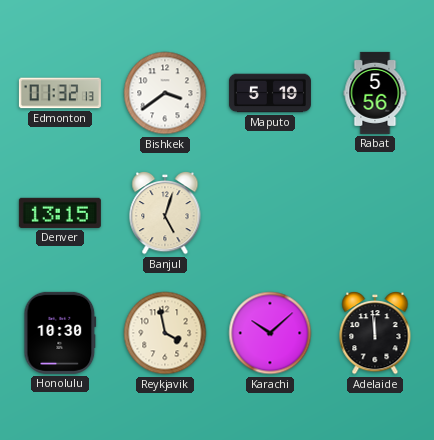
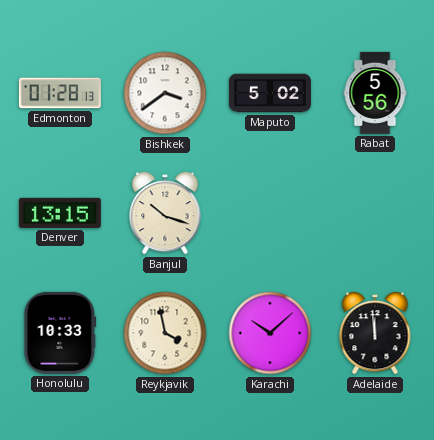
Edmonton: 01:32 -> 01:28
Maputo: 5:19 -> 5:02
Banjul: 5:03 -> 10:18
Honolulu: 10:30 -> 10:33
